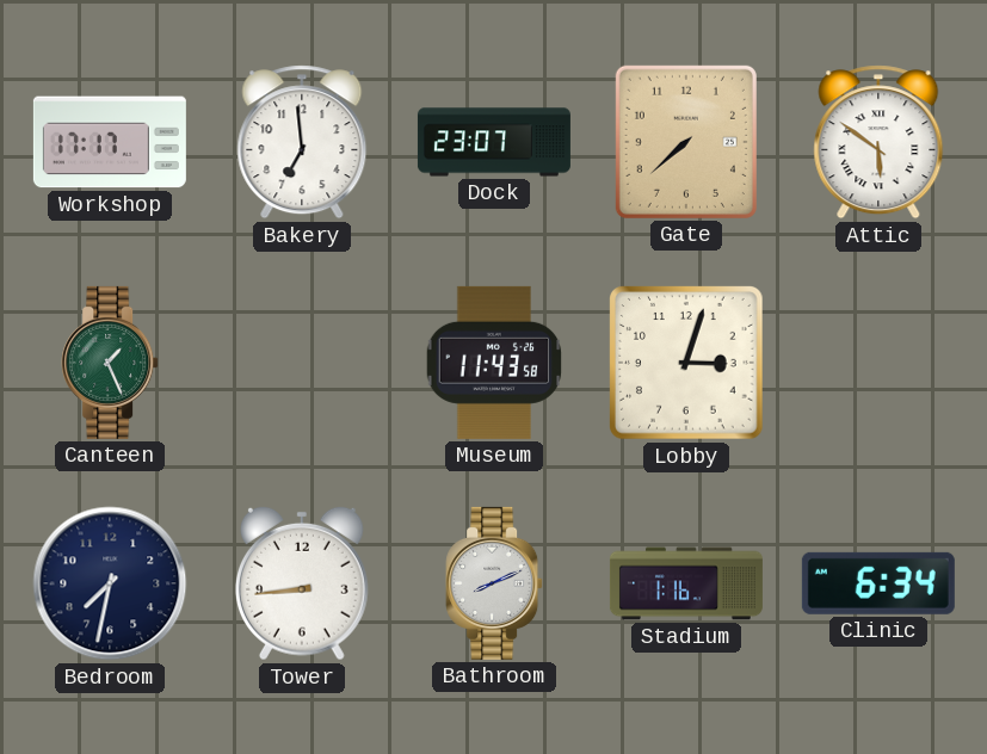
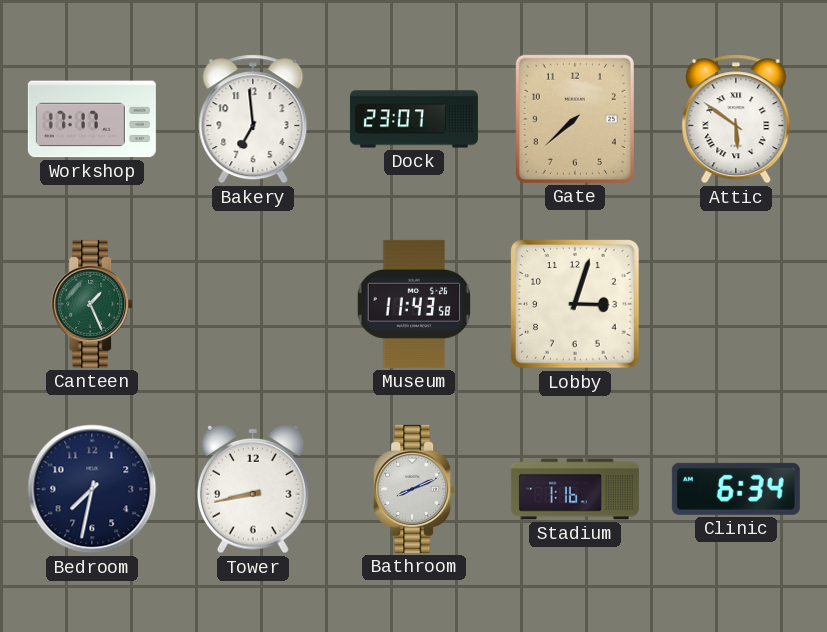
Tower: 8:44 -> 8:43
